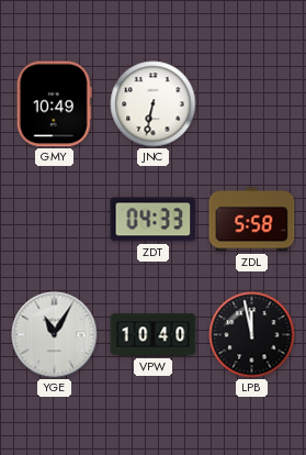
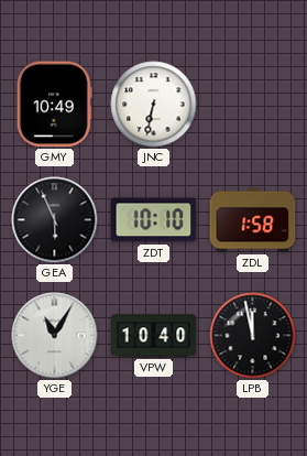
GEA: none -> 5:56
ZDT: 04:33 -> 10:10
ZDL: 5:58 -> 1:58
